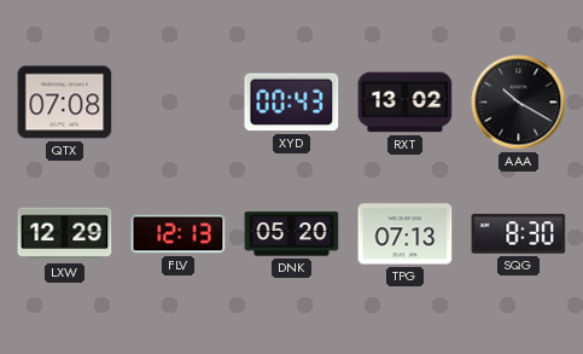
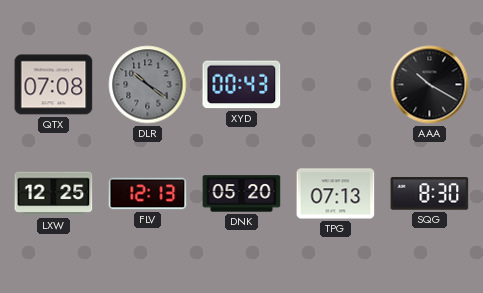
DLR: none -> 10:21
RXT: 13:02 -> none
LXW: 12:29 -> 12:25
